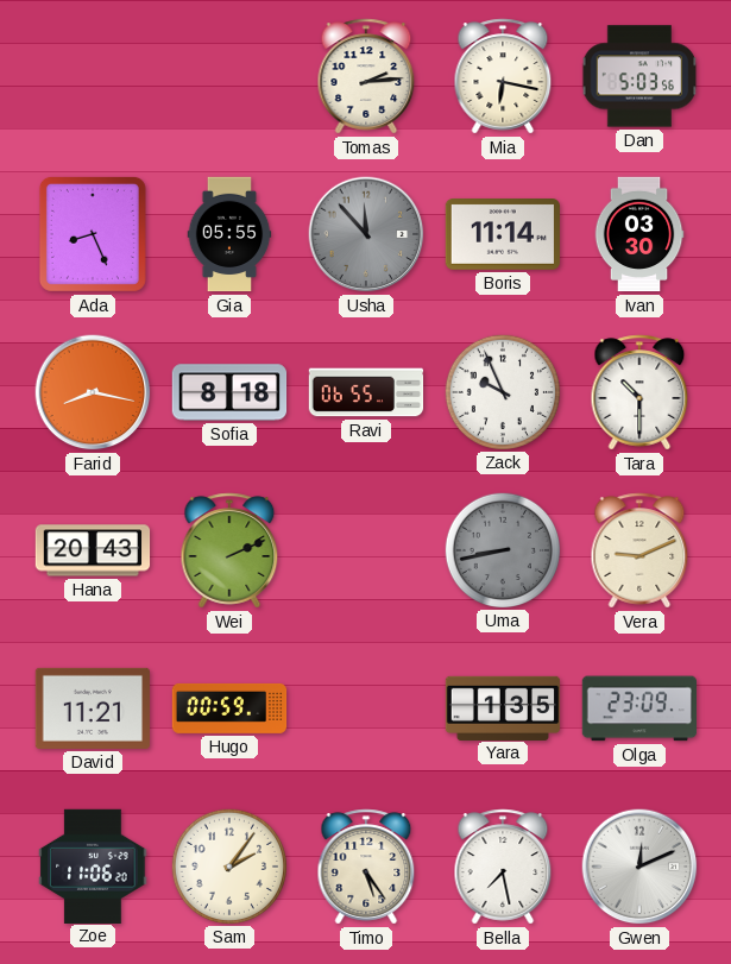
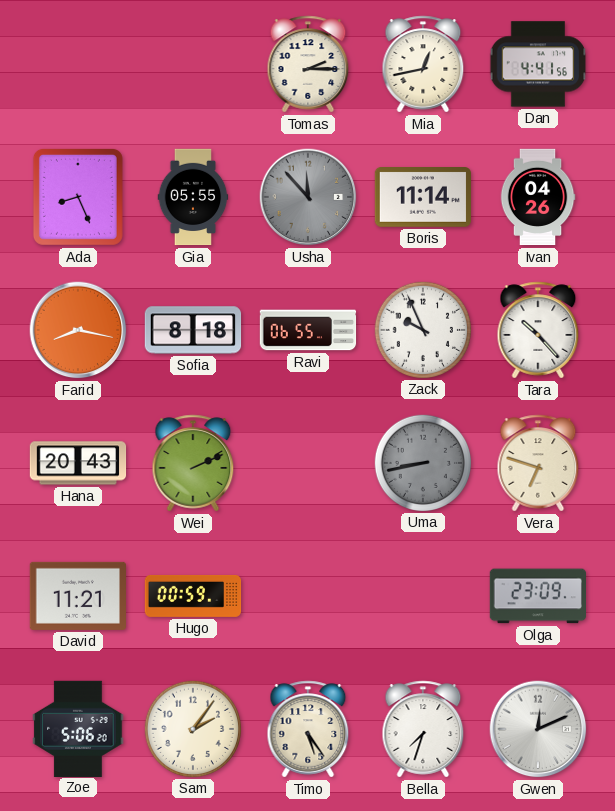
Tomas: 2:14 -> 2:15
Mia: 6:17 -> 12:43
Dan: 5:03 -> 4:41
Ivan: 03:30 -> 04:26
Tara: 10:30 -> 10:23
Vera: 9:11 -> 6:48
Yara: 1:35 -> none
Zoe: 11:06 -> 5:06
Bella: 7:28 -> 7:33
